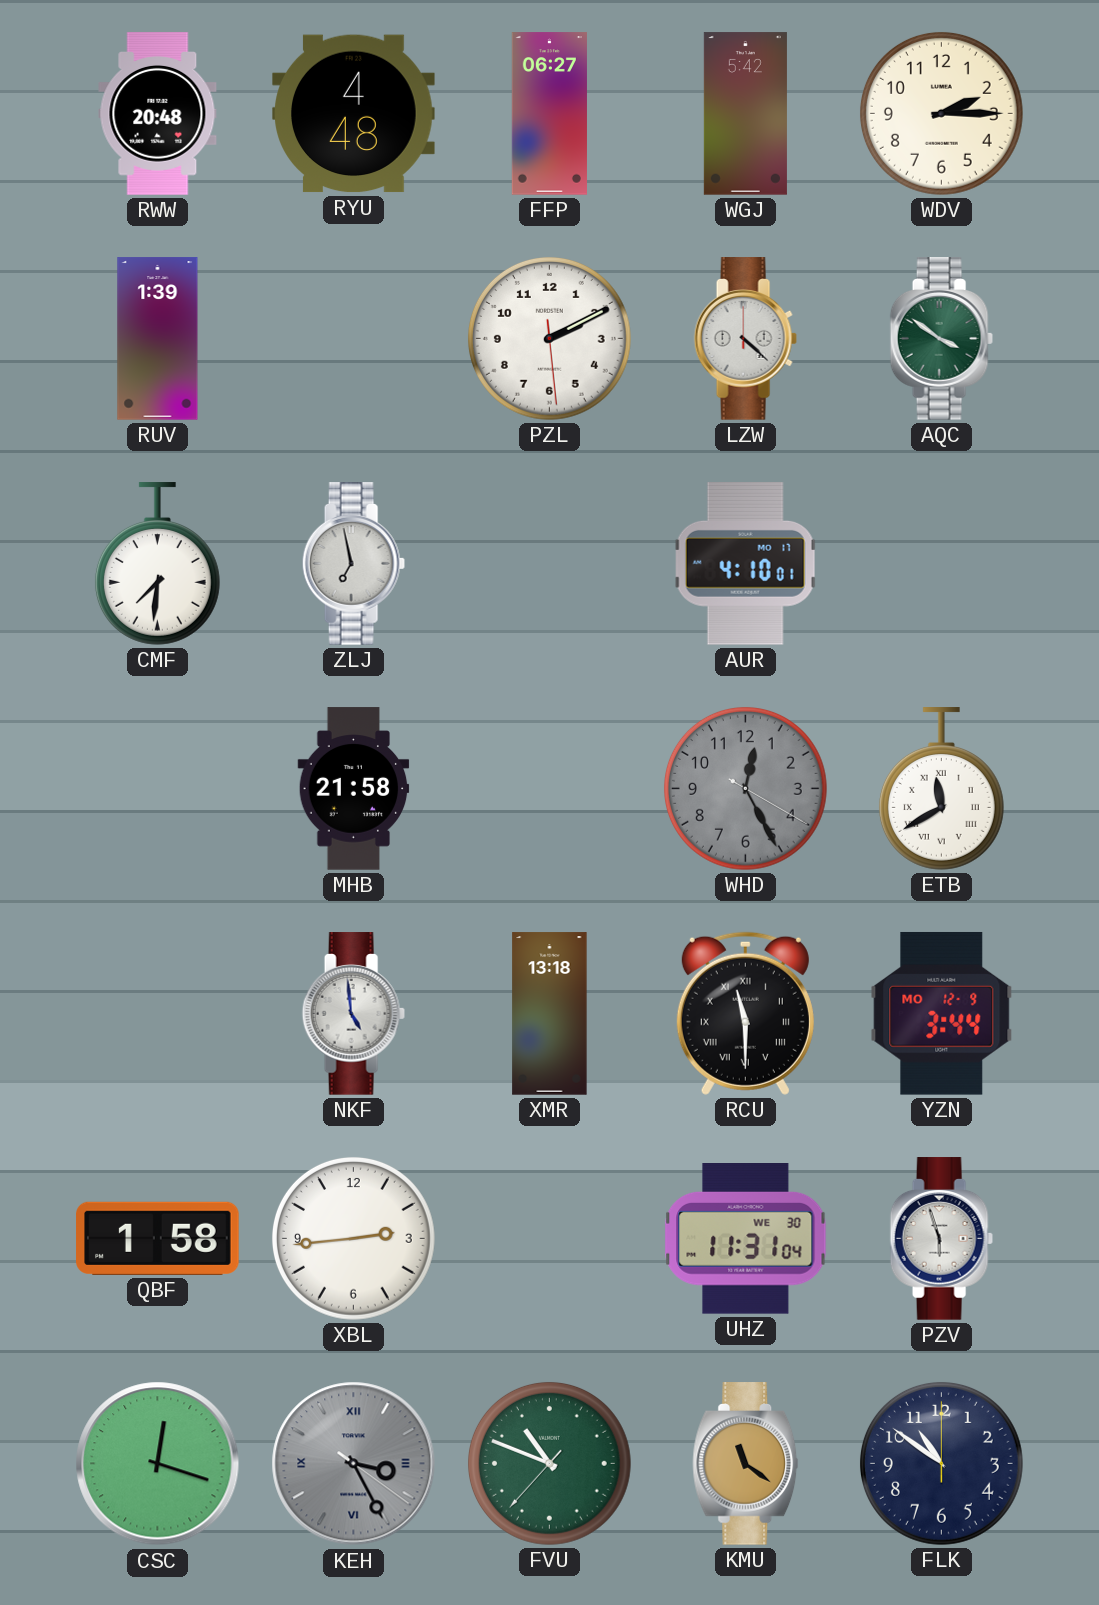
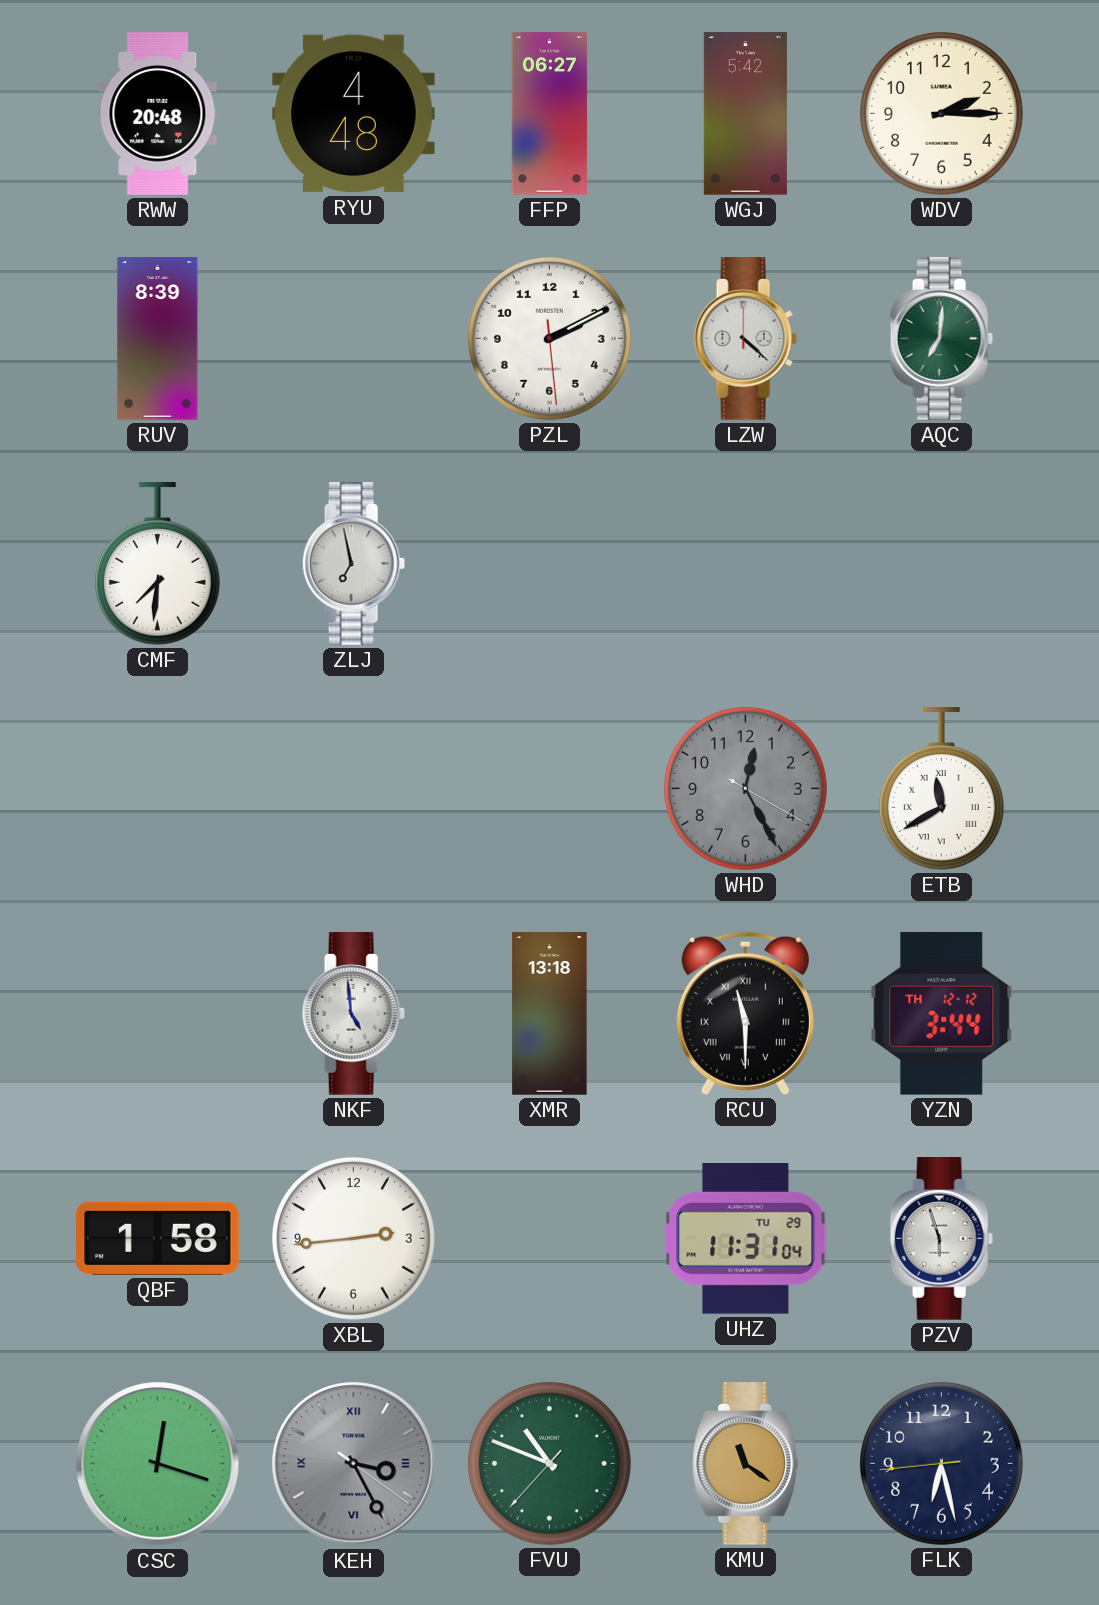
RUV: 1:39 -> 8:39
AQC: 3:51 -> 7:01
AUR: 4:10 -> none
MHB: 21:58 -> none
YZN date: MO 12-9 -> TH 12-12
UHZ date: WE 30 -> TU 29
FLK: 10:51 -> 6:27
